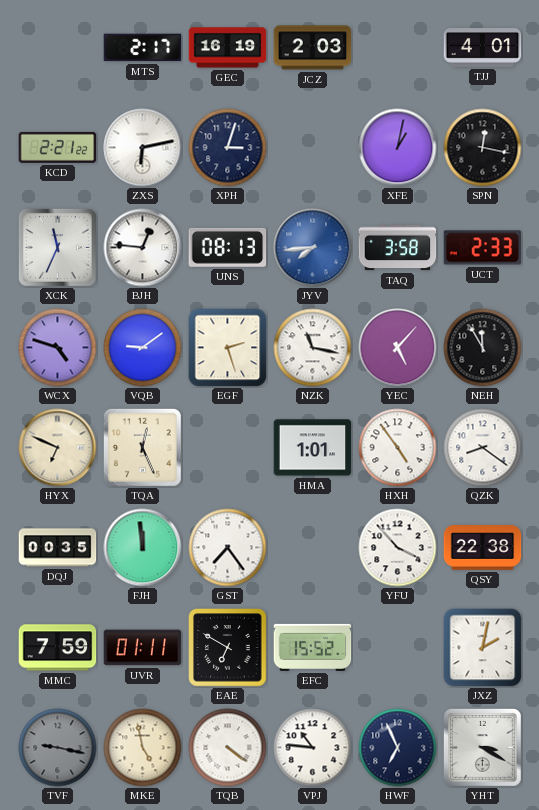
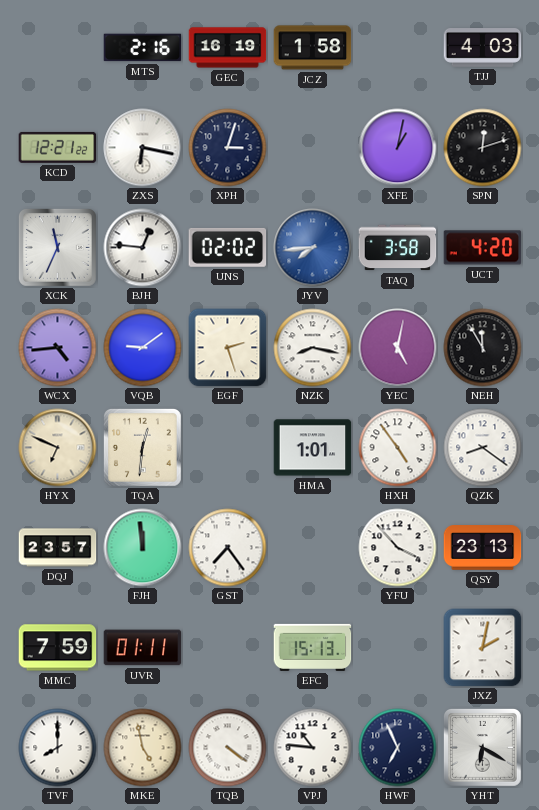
MTS: 2:17 -> 2:16
JCZ: 2:03 -> 1:58
TJJ: 4:01 -> 4:03
KCD: 2:21 -> 12:21
ZXS: 6:13 -> 6:17
SPN: 12:17 -> 12:12
UNS: 08:13 -> 02:02
UCT: 2:33 -> 4:20
WCX: 4:48 -> 4:44
NZK: 11:17 -> 8:17
YEC: 5:07 -> 5:02
TQA: 12:26 -> 12:31
DQJ: 00:35 -> 23:57
QSY: 22:38 -> 23:13
EAE: 6:50 -> none
EFC: 15:52 -> 15:13
TVF: 9:17 -> 8:00
TVF dial: grey -> white
YHT: 3:20 -> 6:20
